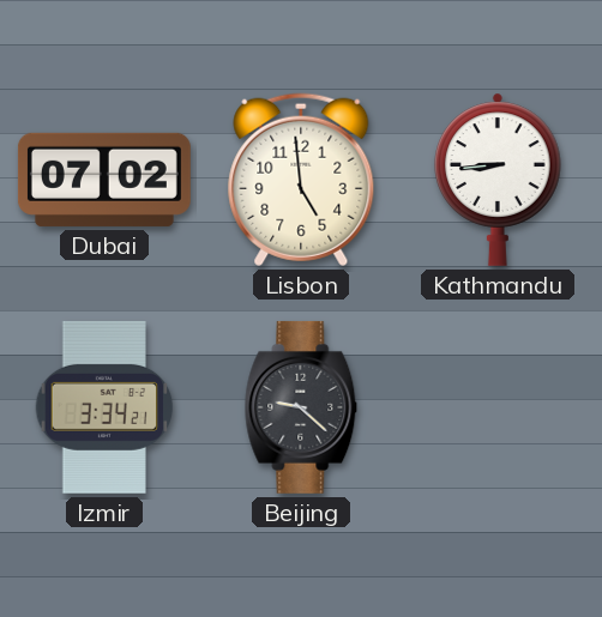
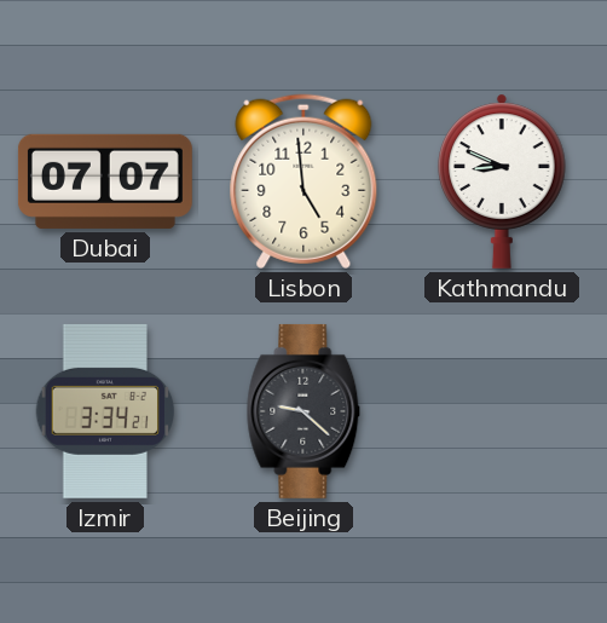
Dubai: 07:02 -> 07:07
Kathmandu: 8:44 -> 8:49
